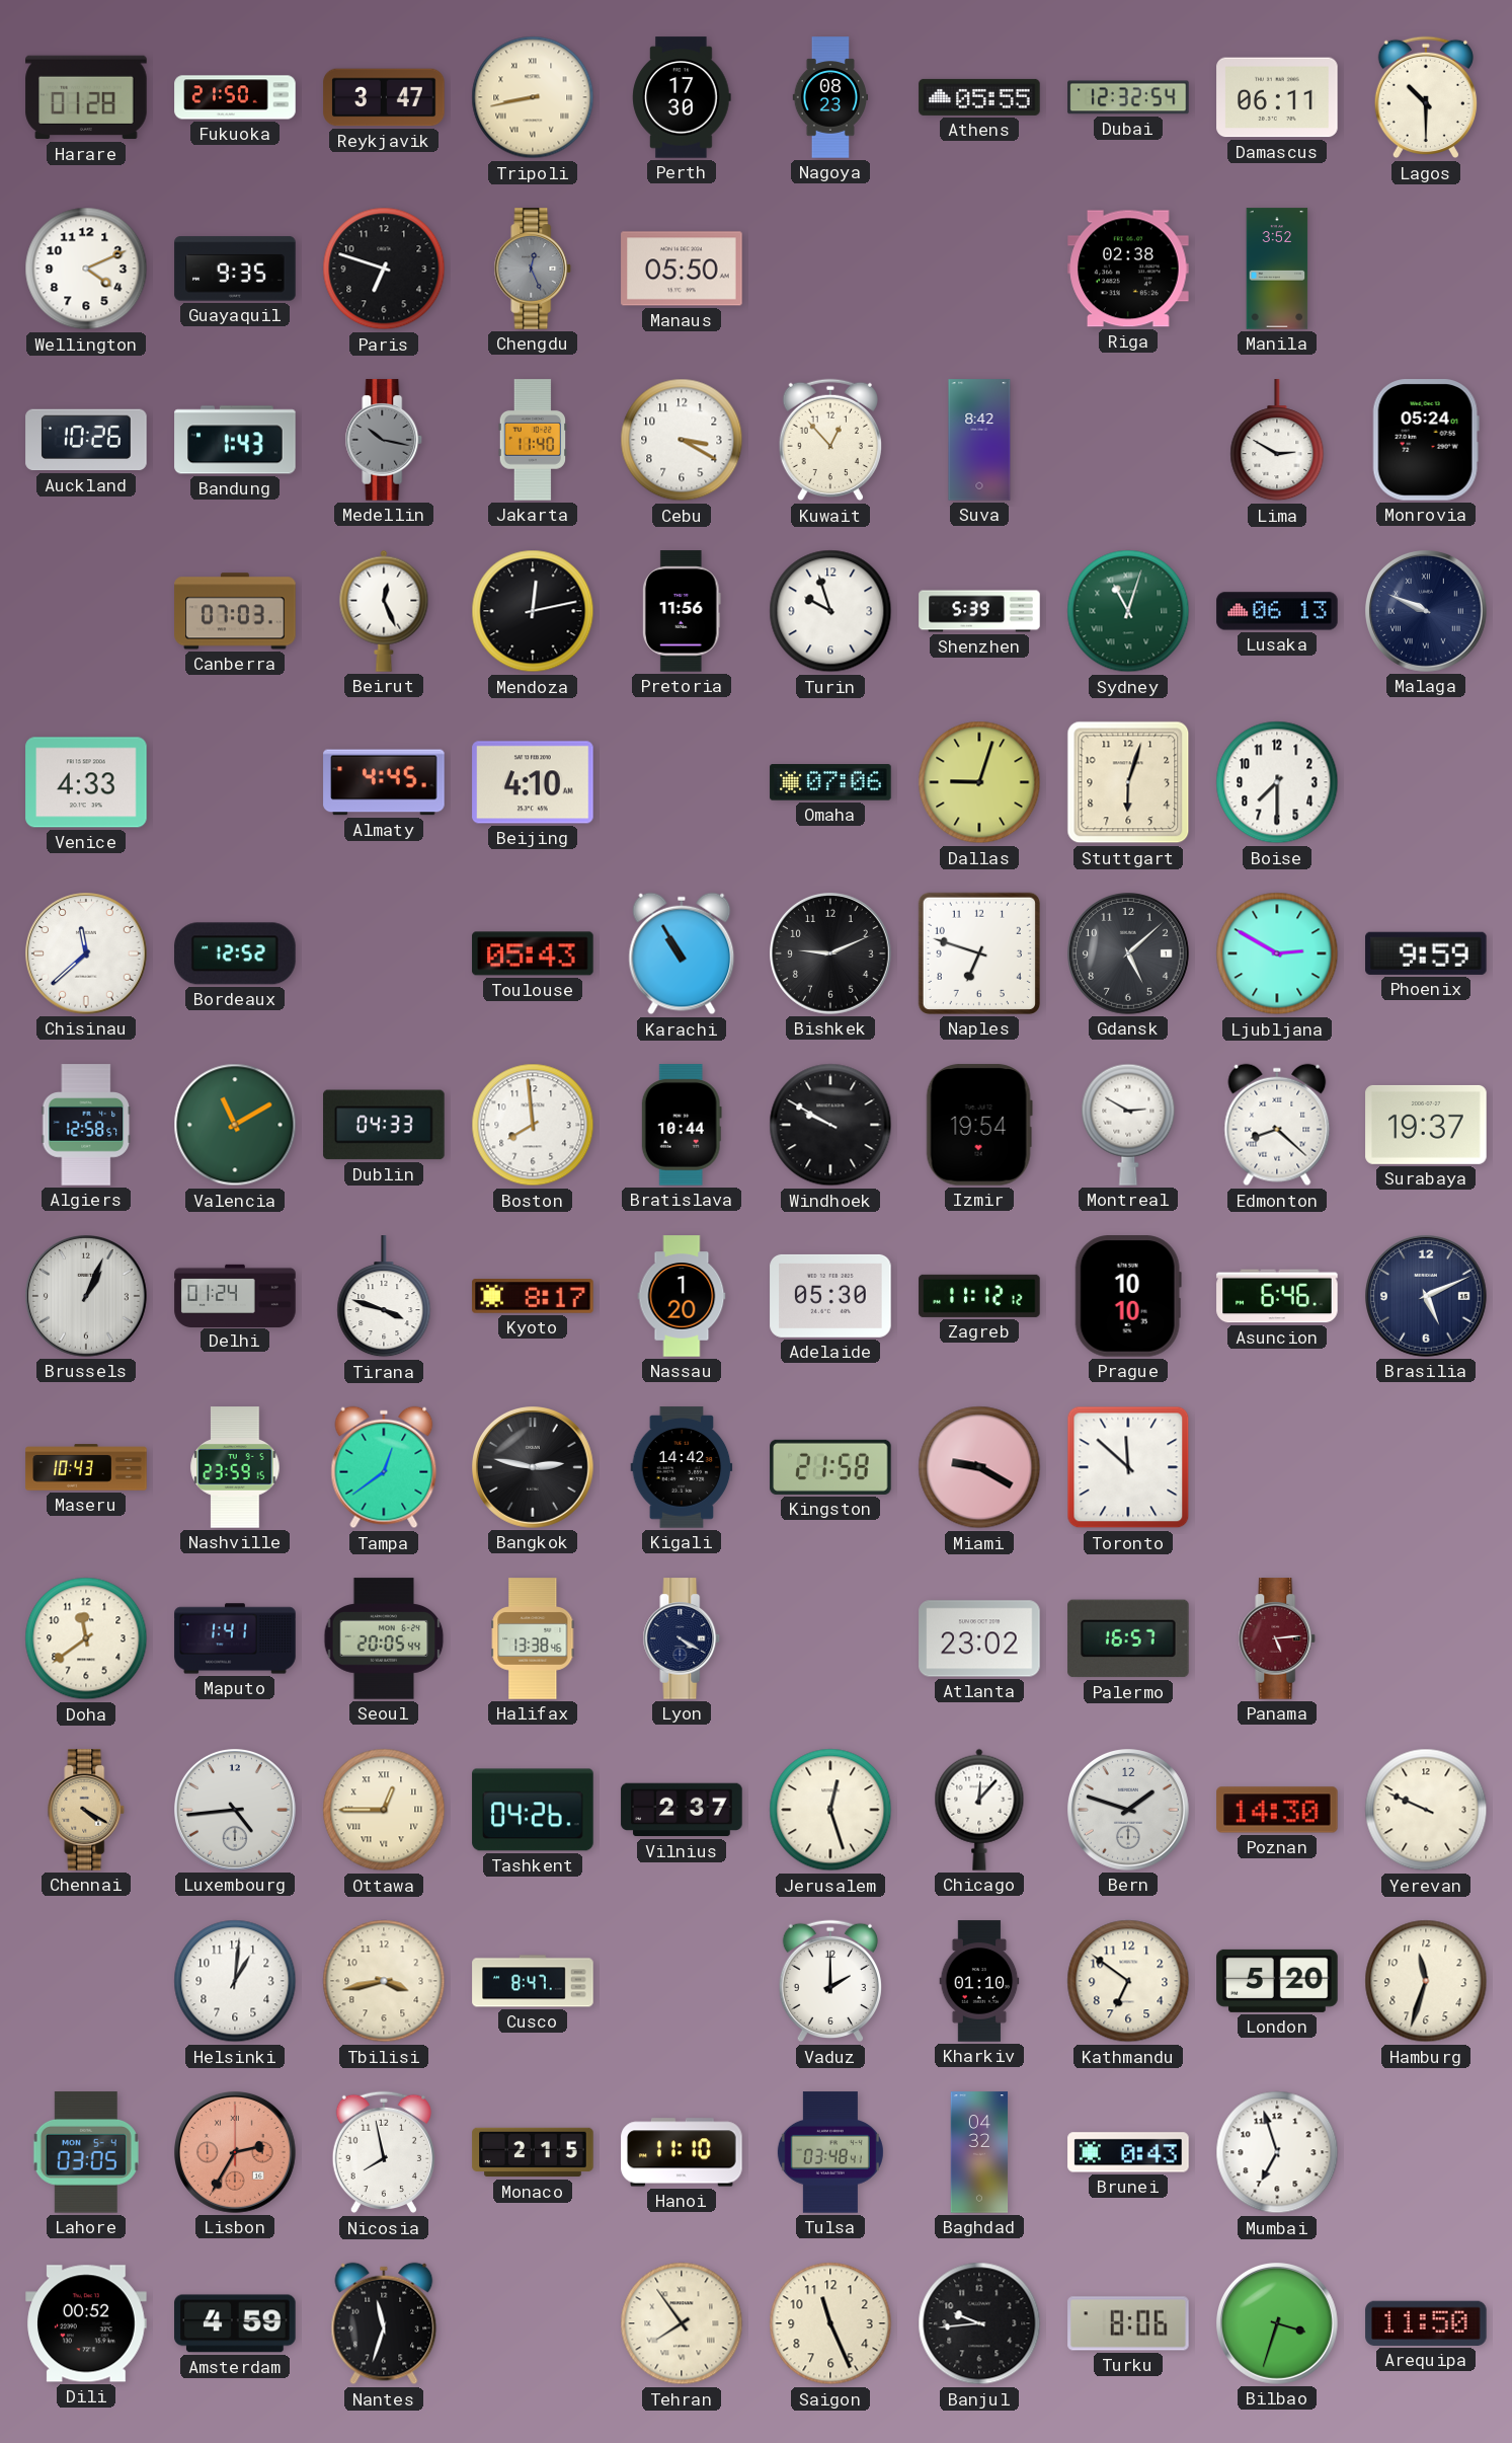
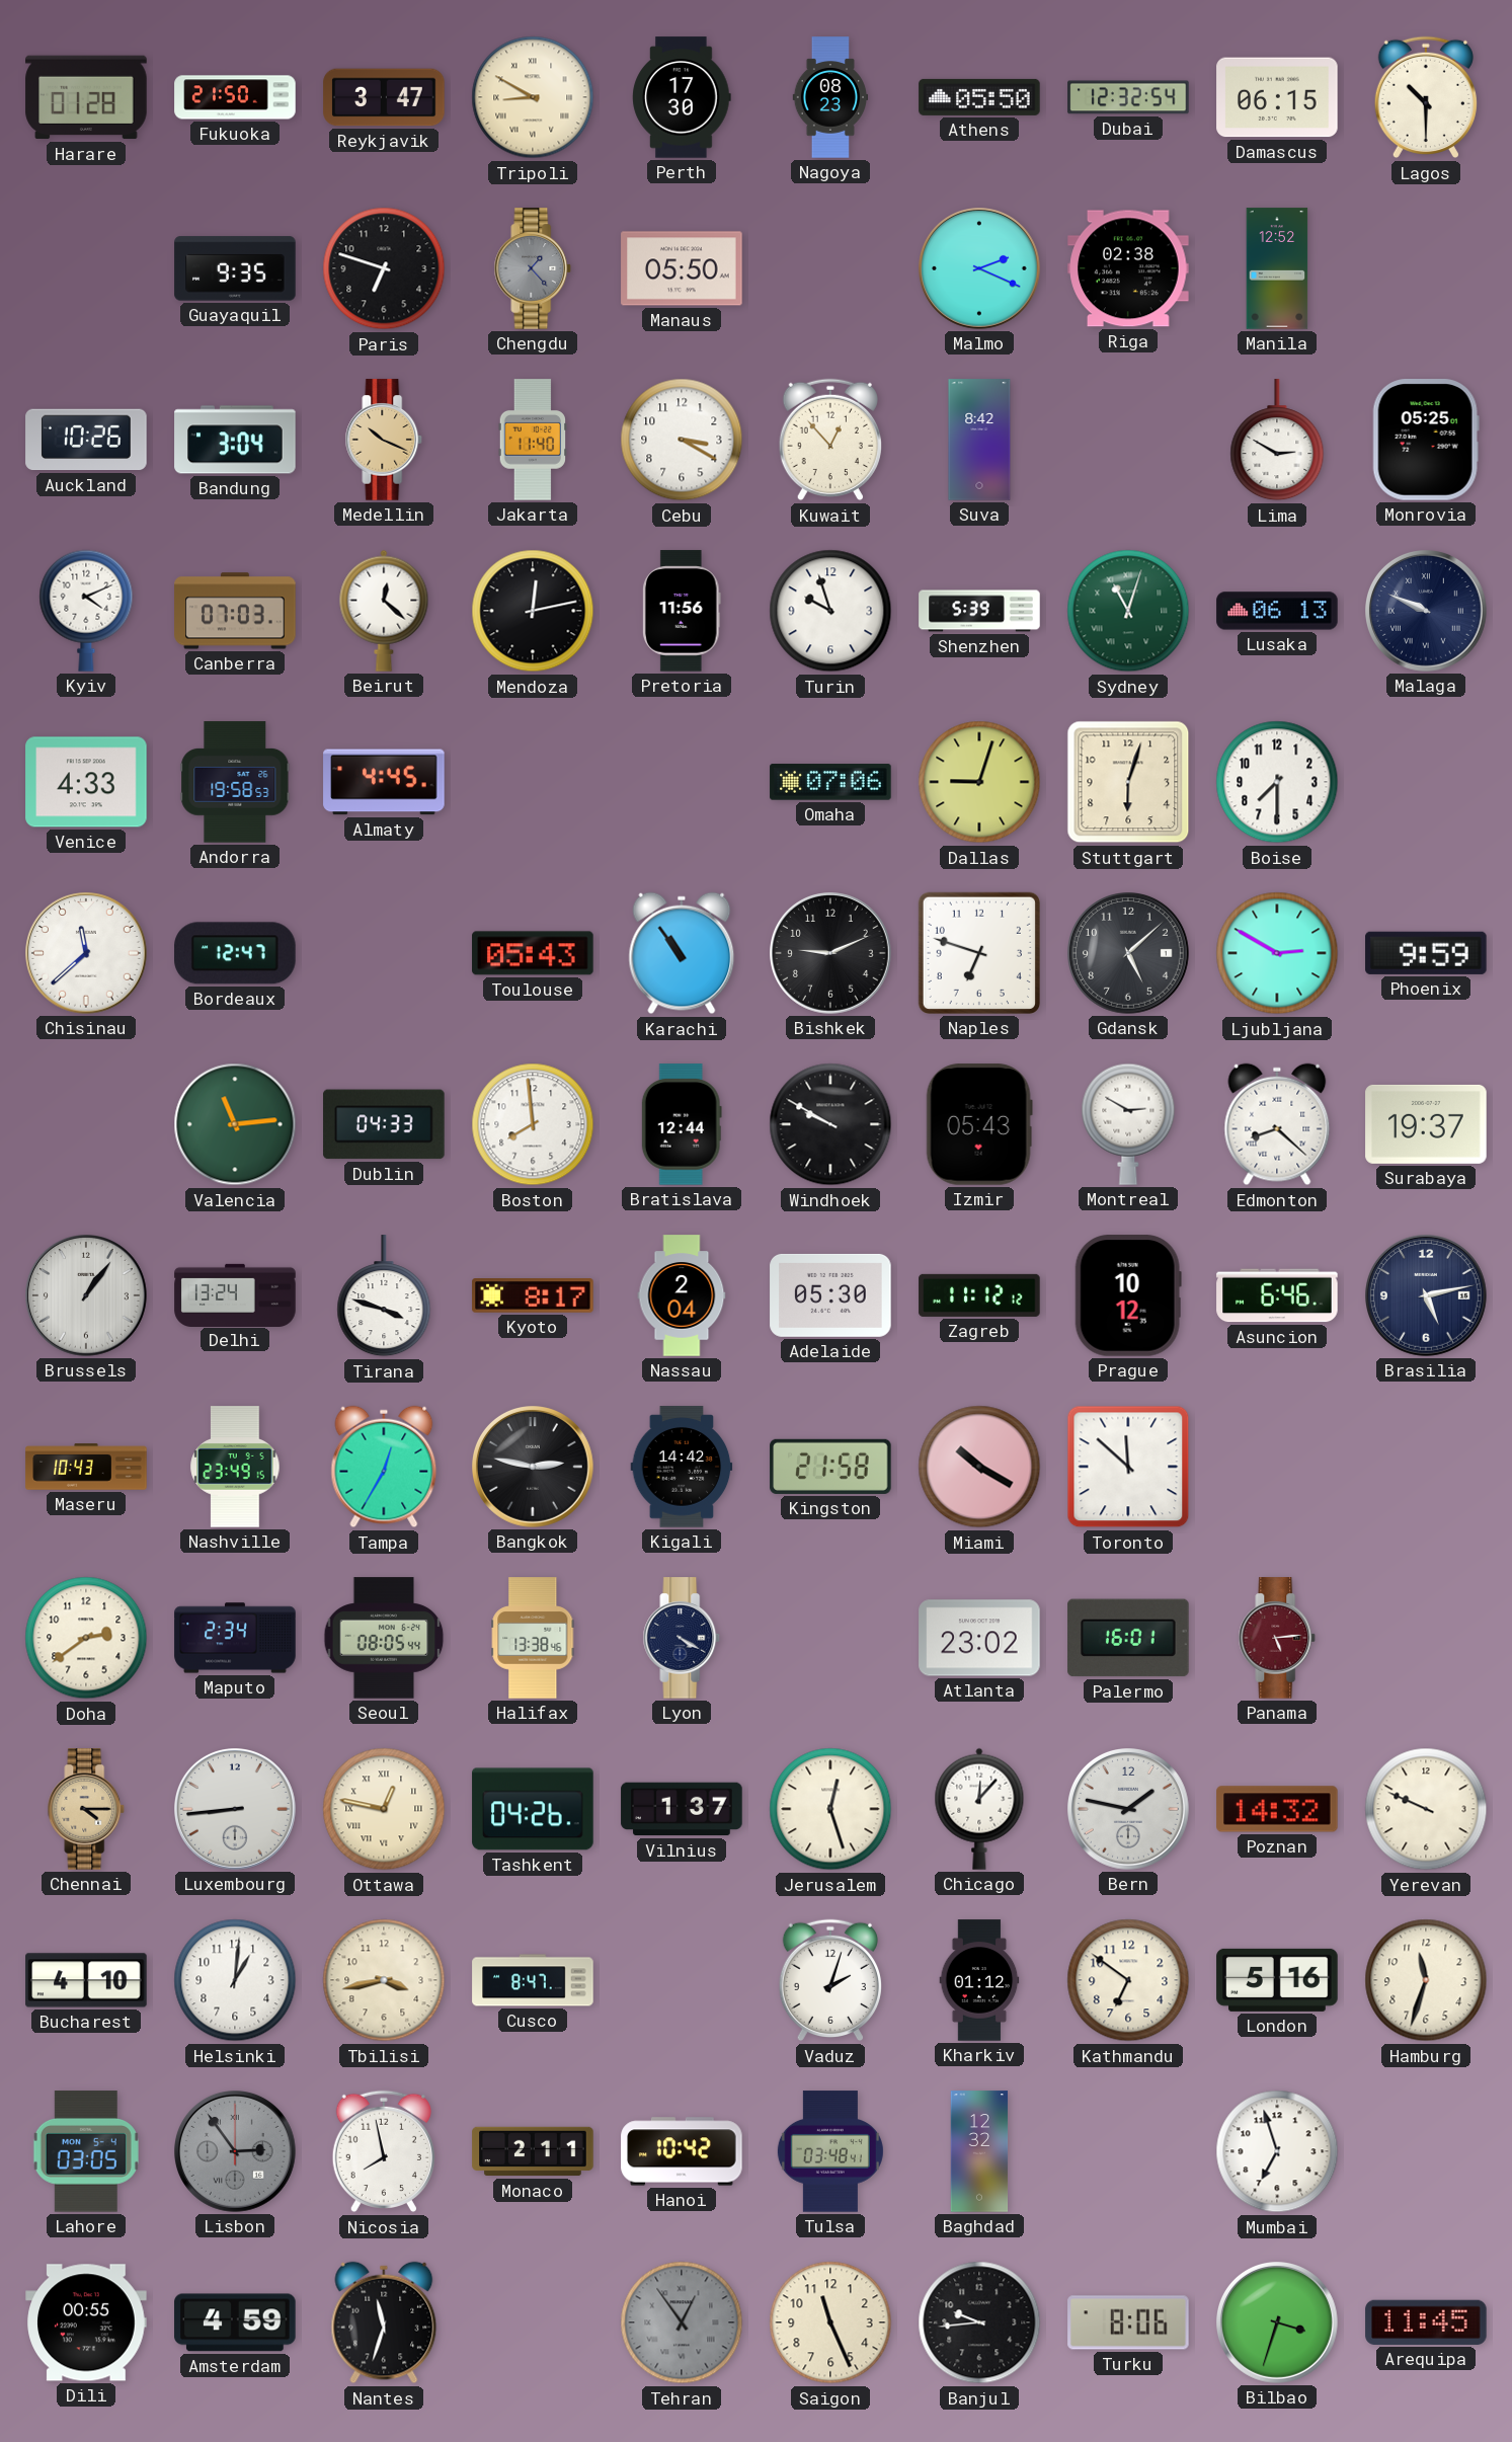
Tripoli: 8:43 -> 8:50
Athens: 05:55 -> 05:50
Damascus: 06:11 -> 06:15
Wellington: 4:11 -> none
Chengdu: 12:26 -> 1:23
Malmo: none -> 2:19
Manila: 3:52 -> 12:52
Bandung: 1:43 -> 3:04
Medellin: 10:17 -> 10:19
Medellin dial: grey -> champagne
Monrovia: 05:24 -> 05:25
Kyiv: none -> 4:11
Beirut: 12:26 -> 12:22
Andorra: none -> 19:58
Beijing: 4:10 -> none
Bordeaux: 12:52 -> 12:47
Karachi: 10:55 -> 10:54
Algiers: 12:58 -> none
Valencia: 11:10 -> 11:14
Bratislava: 10:44 -> 12:44
Izmir: 19:54 -> 05:43
Brussels: 1:04 -> 1:06
Delhi: 01:24 -> 13:24
Nassau: 1:20 -> 2:04
Prague: 10:10 -> 10:12
Brasilia: 5:11 -> 5:13
Nashville: 23:59 -> 23:49
Tampa: 12:39 -> 12:35
Miami: 9:20 -> 10:20
Doha: 11:39 -> 2:39
Maputo: 1:41 -> 2:34
Seoul: 20:05 -> 08:05
Palermo: 16:57 -> 16:01
Chennai: 4:20 -> 4:15
Luxembourg: 4:44 -> 8:44
Ottawa: 12:45 -> 12:47
Vilnius: 2:37 -> 1:37
Bern: 1:48 -> 1:47
Poznan: 14:30 -> 14:32
Bucharest: none -> 4:10
Vaduz: 2:00 -> 2:03
Kharkiv: 01:10 -> 01:12
London: 5:20 -> 5:16
Lisbon: 2:35 -> 2:54
Lisbon dial: salmon -> grey
Monaco: 2:15 -> 2:11
Hanoi: 11:10 -> 10:42
Baghdad: 04:32 -> 12:32
Brunei: 0:43 -> none
Dili: 00:52 -> 00:55
Tehran: 7:54 -> 12:54
Tehran dial: cream -> grey
Arequipa: 11:50 -> 11:45
